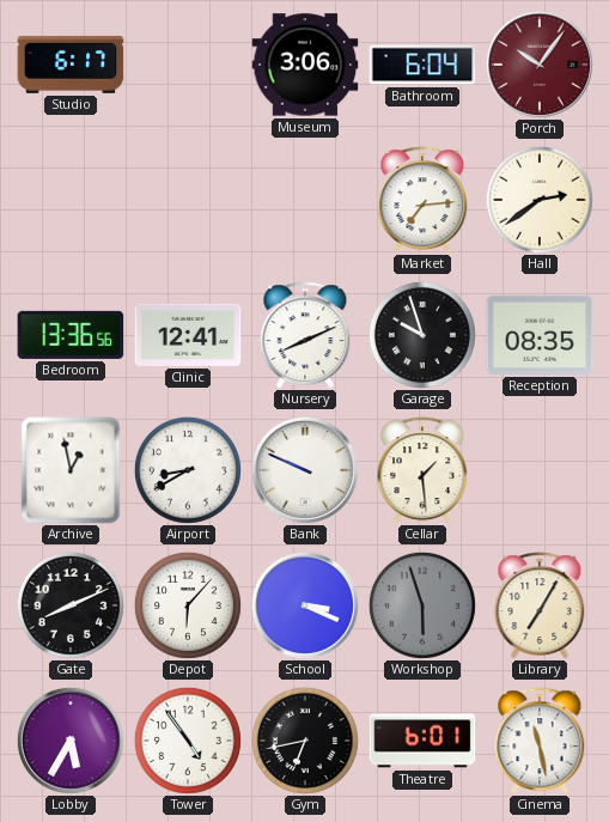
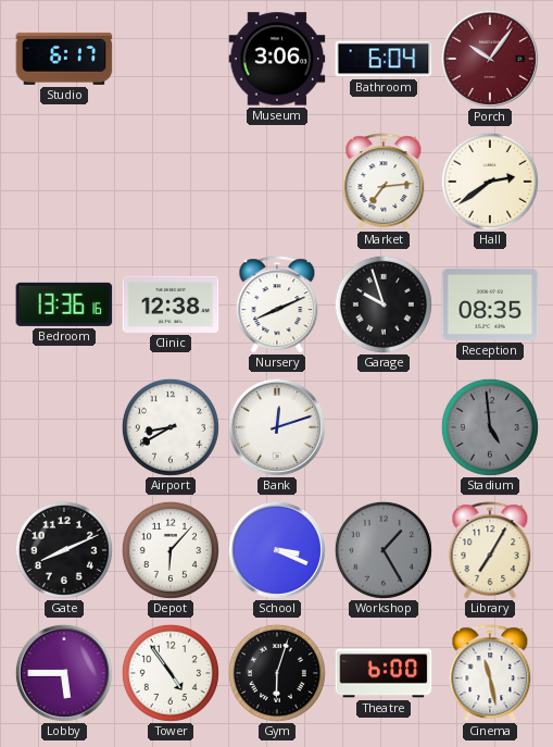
Bedroom: 13:36:56 -> 13:36:16
Clinic: 12:41 -> 12:38
Archive: 12:58 -> none
Bank: 9:49 -> 12:12
Cellar: 1:29 -> none
Stadium: none -> 4:59
Workshop: 5:57 -> 1:25
Lobby: 5:35 -> 5:45
Gym: 6:43 -> 6:03
Theatre: 6:01 -> 6:00
